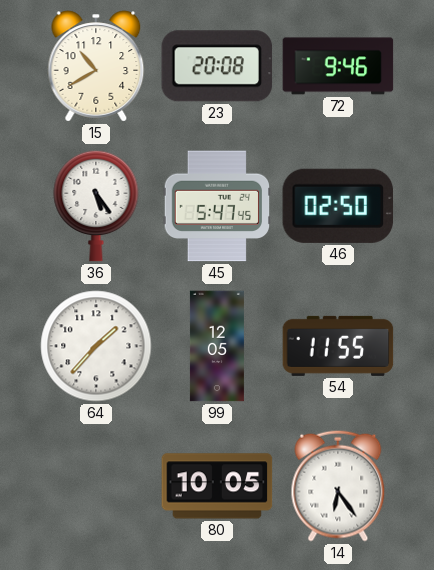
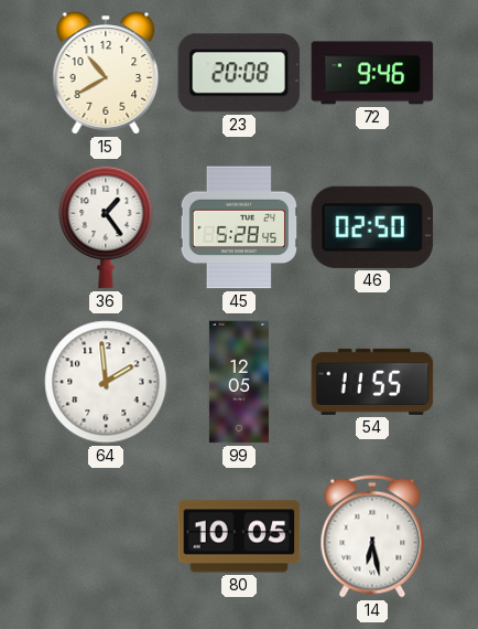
36: 5:24 -> 1:24
45: 5:47 -> 5:28
64: 1:37 -> 1:59
14: 6:24 -> 6:28
